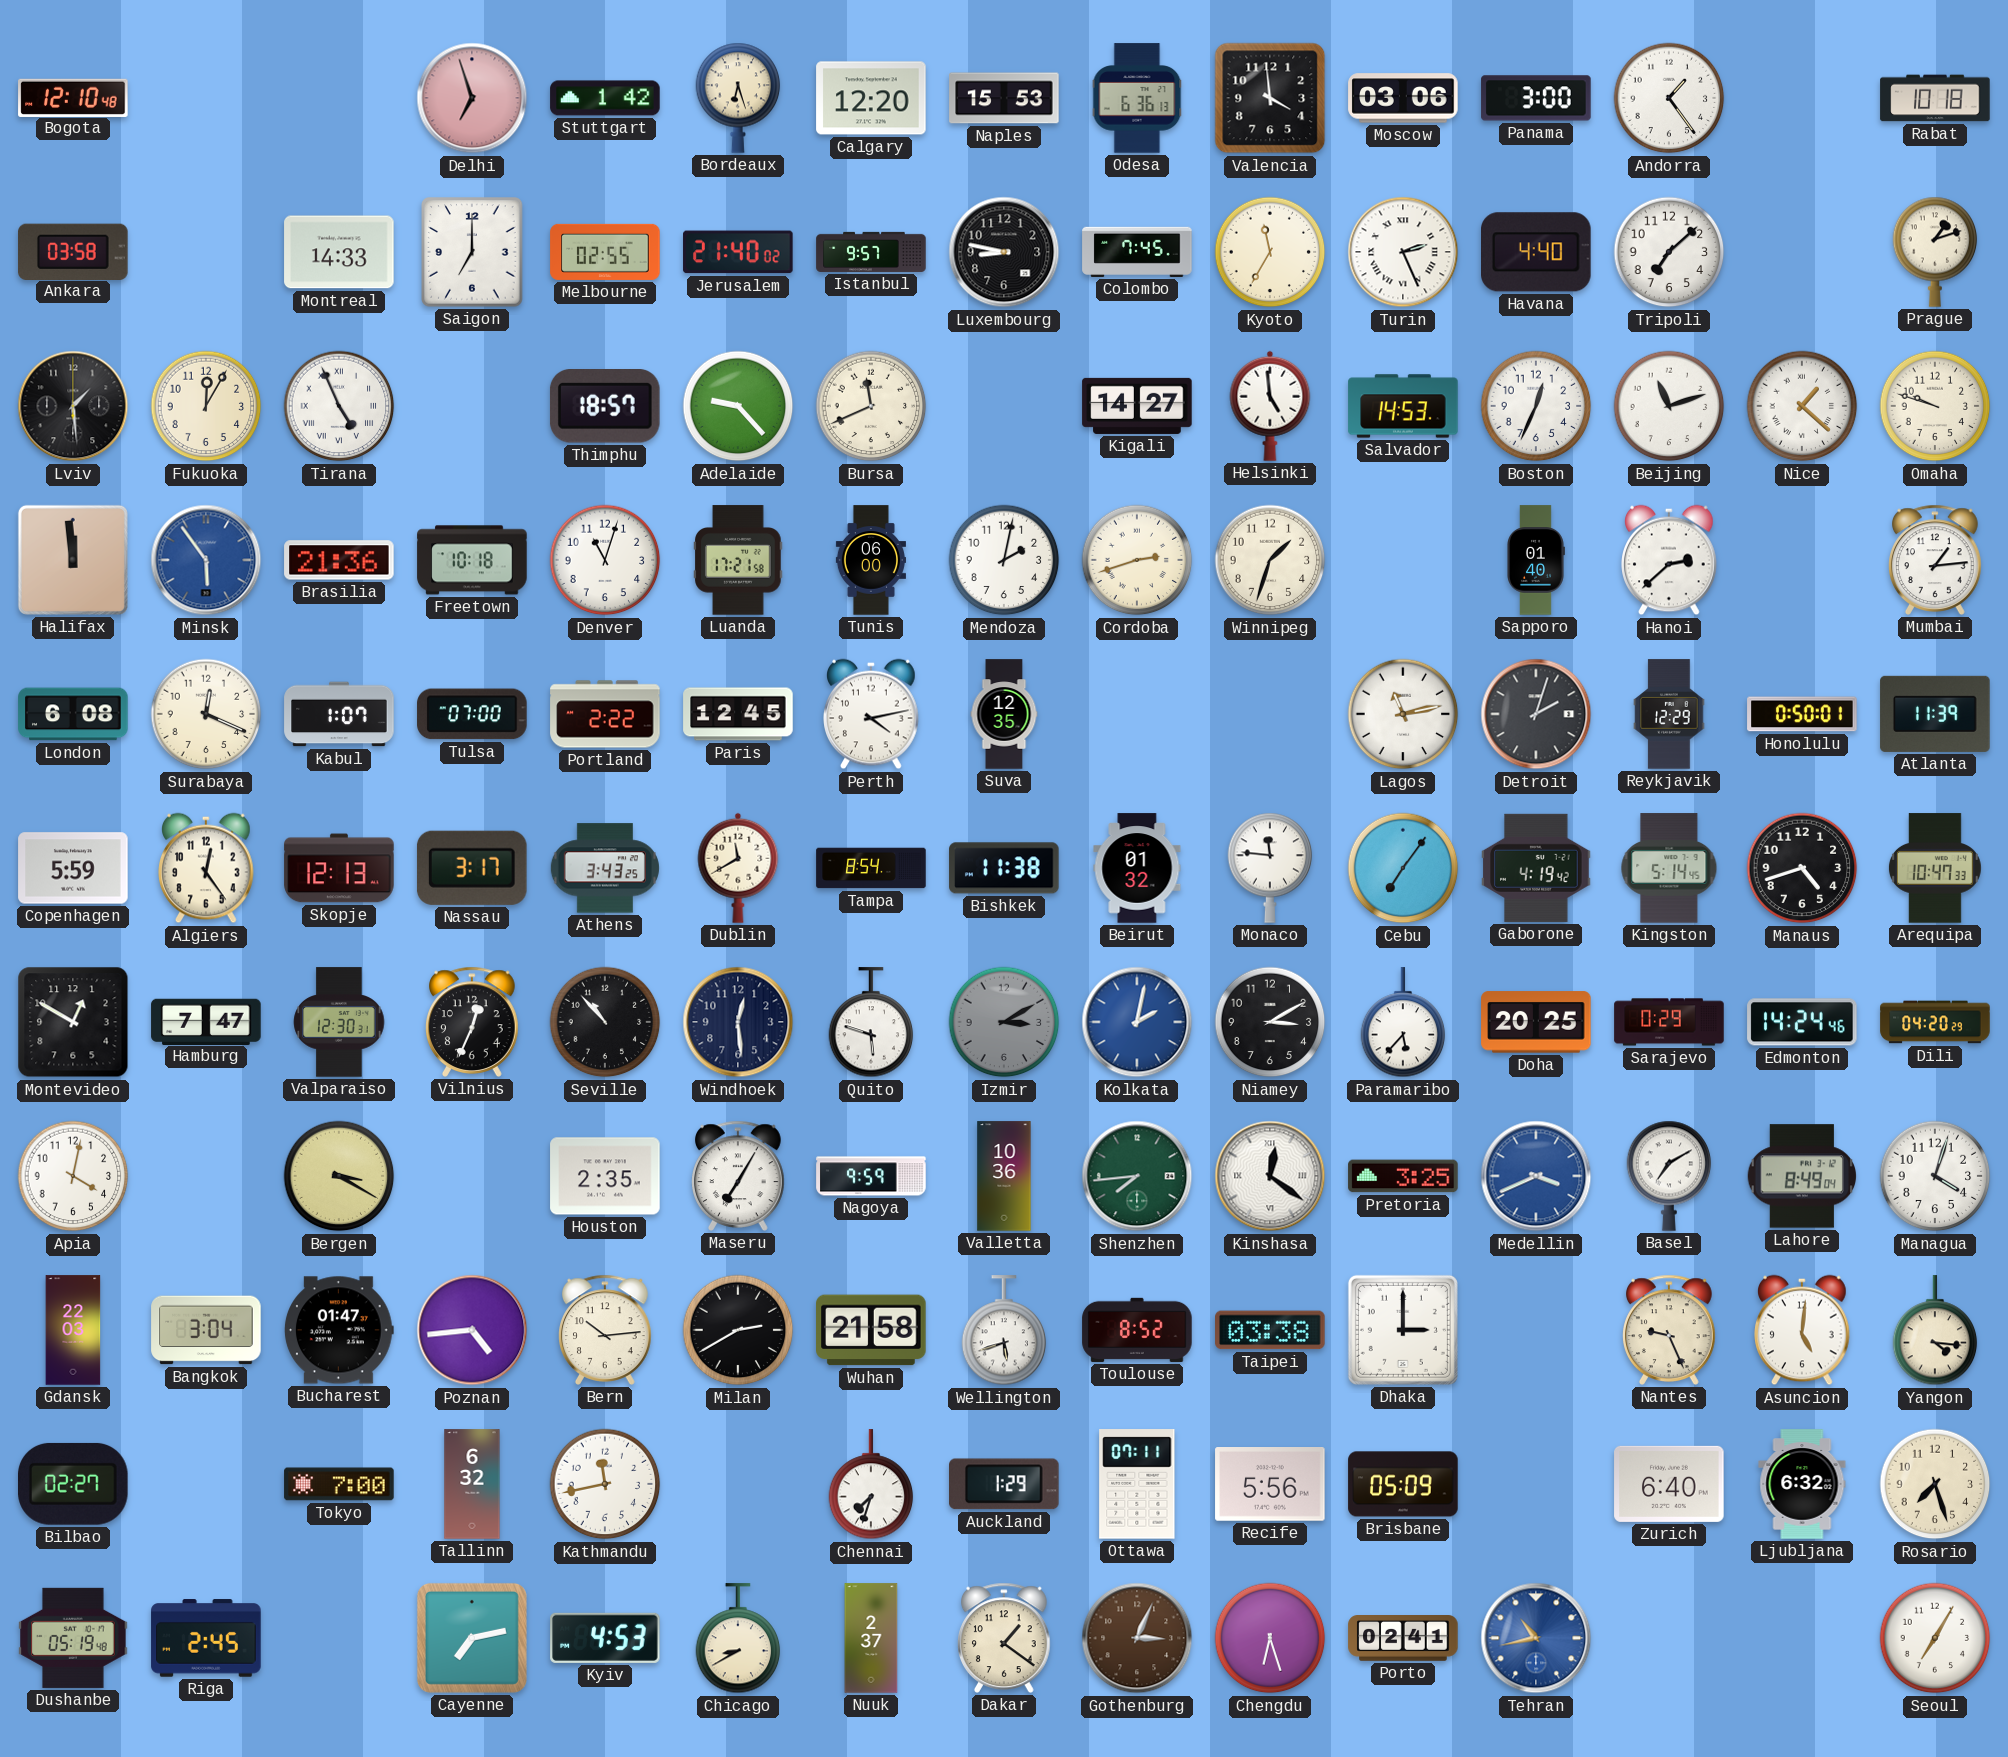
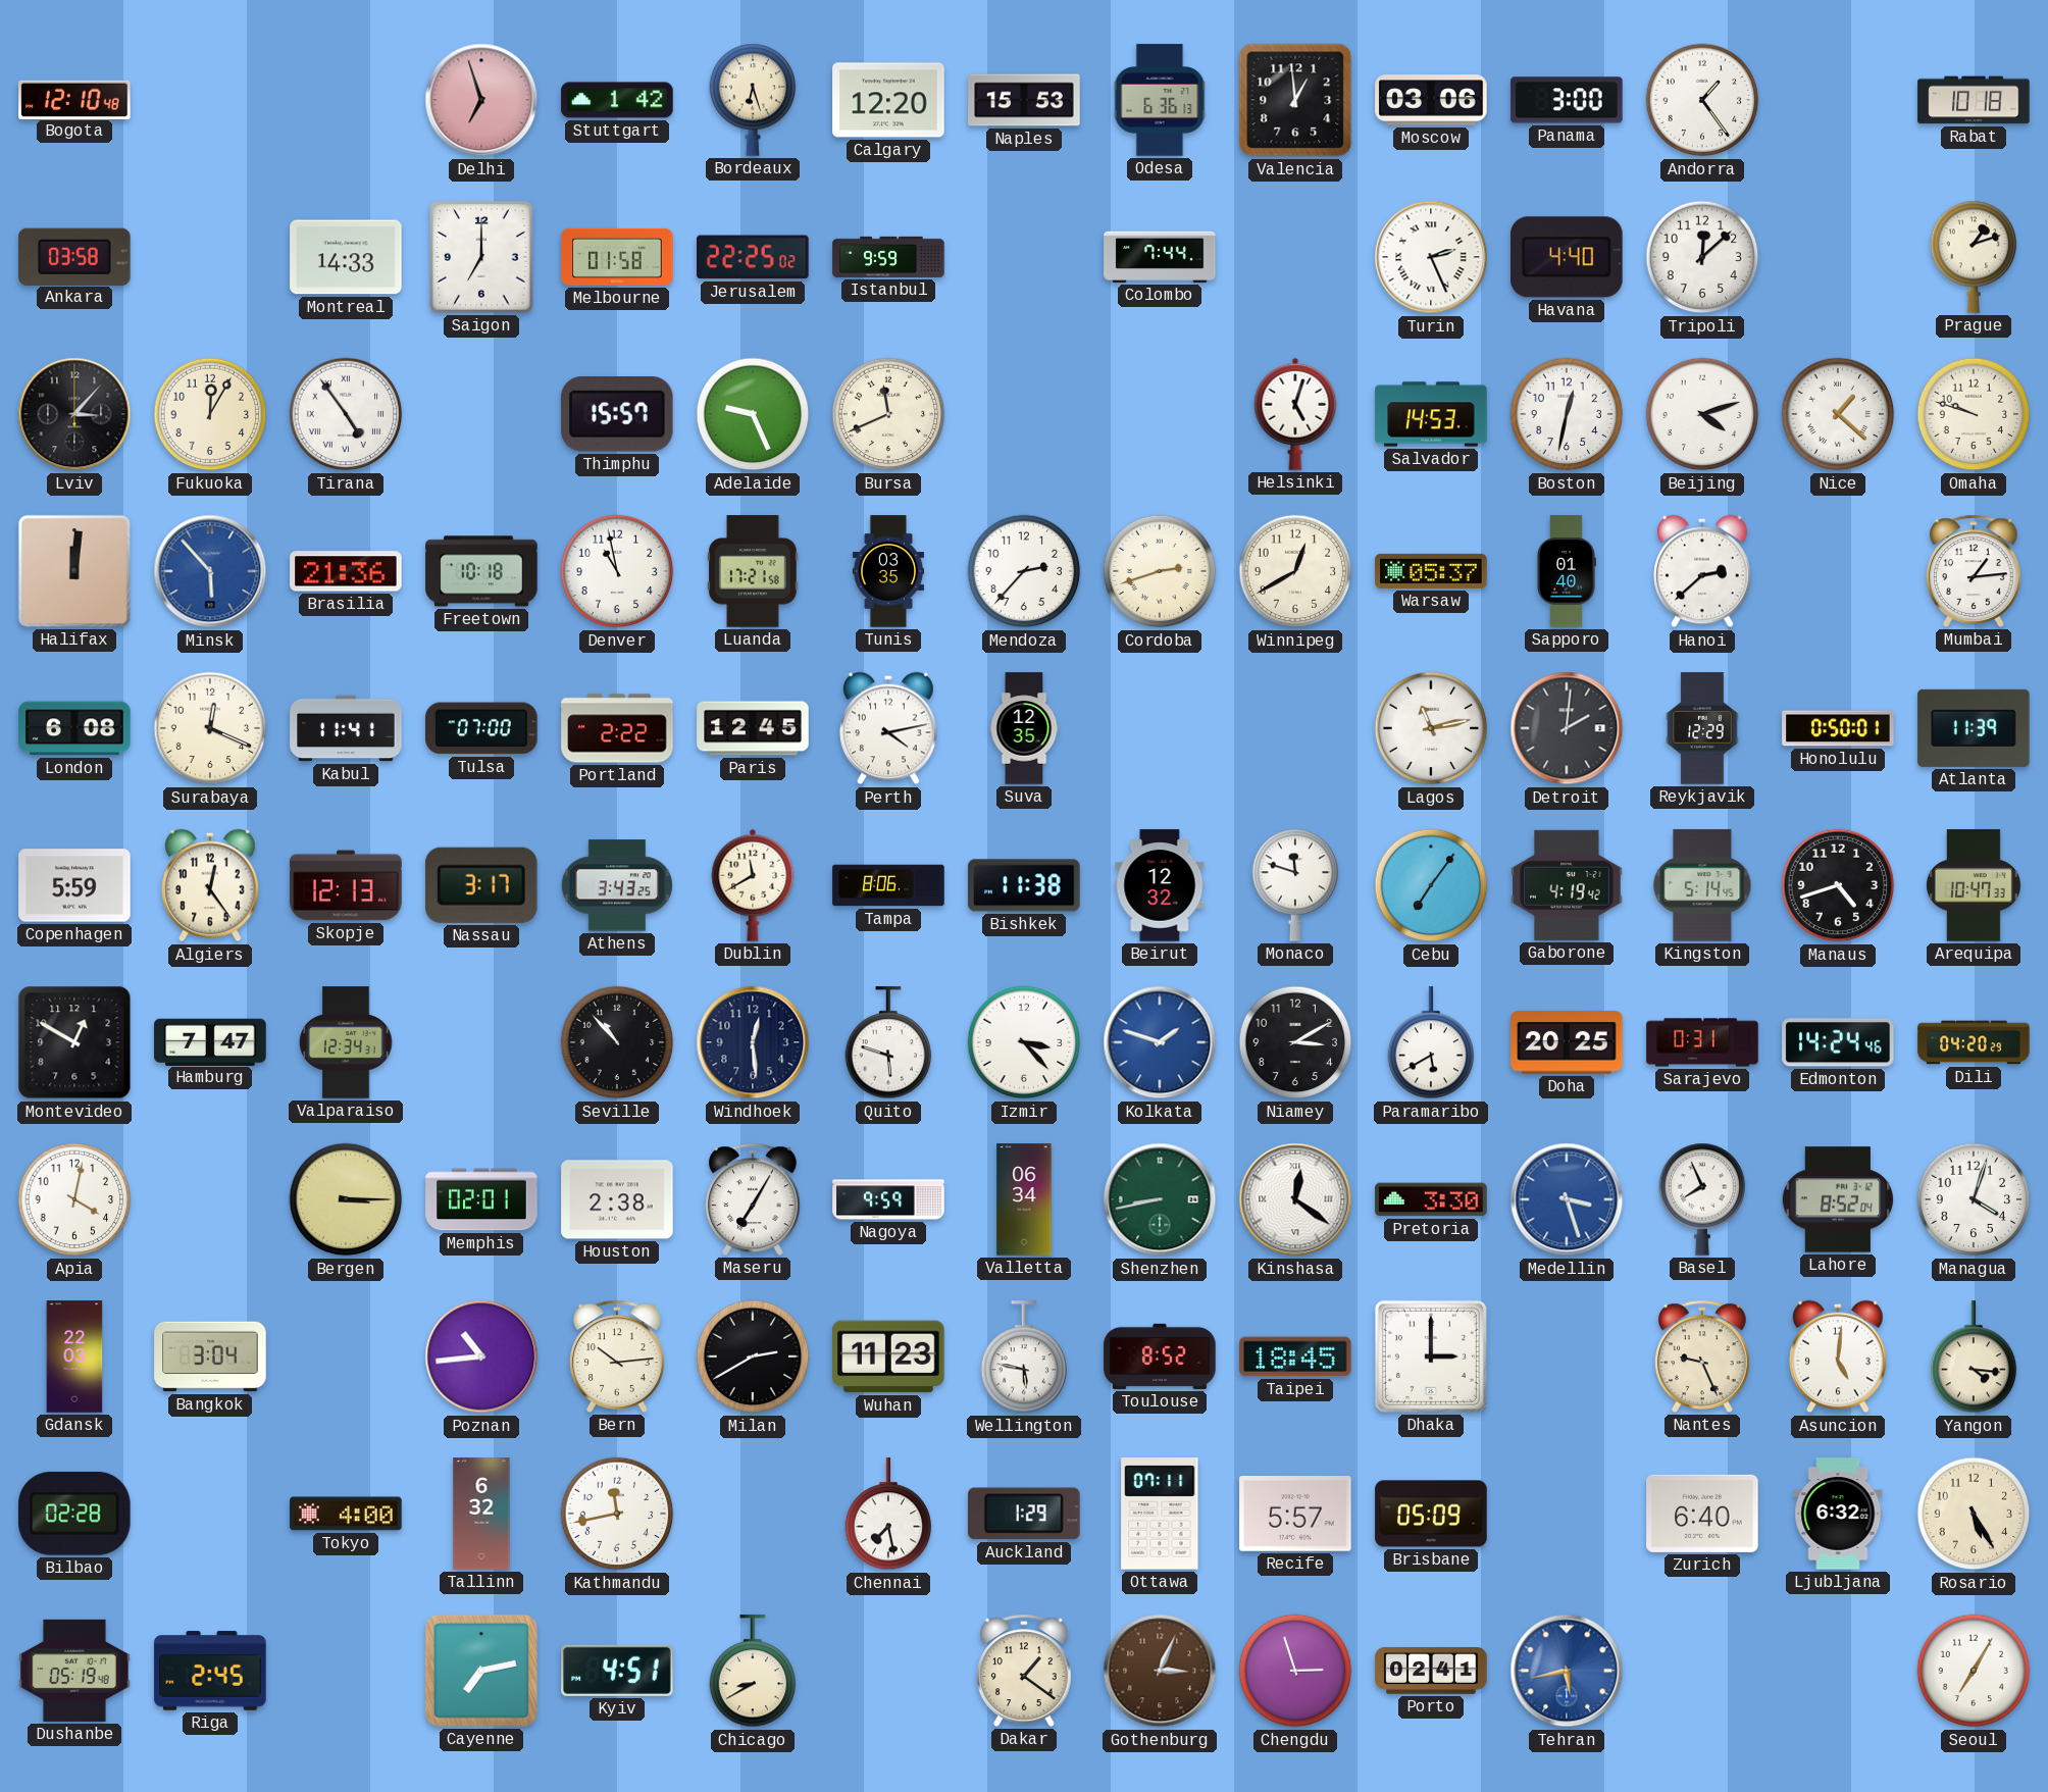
Valencia: 3:59 -> 12:59
Melbourne: 02:55 -> 01:58
Jerusalem: 21:40 -> 22:25
Istanbul: 9:57 -> 9:59
Luxembourg: 8:47 -> none
Colombo: 7:45 -> 7:44
Kyoto: 11:35 -> none
Tripoli: 7:08 -> 12:08
Lviv: 1:29 -> 3:07
Tirana: 4:56 -> 4:54
Thimphu: 18:57 -> 15:57
Adelaide: 9:23 -> 9:26
Kigali: 14:27 -> none
Helsinki: 4:59 -> 5:03
Boston: 12:34 -> 12:32
Beijing: 11:12 -> 4:12
Halifax: 11:59 -> 12:01
Minsk: 5:54 -> 5:53
Denver: 11:03 -> 10:58
Tunis: 06:00 -> 03:35
Mendoza: 2:02 -> 2:37
Winnipeg: 1:33 -> 12:40
Warsaw: none -> 05:37
Kabul: 1:07 -> 11:41
Detroit: 2:03 -> 2:01
Tampa: 8:54 -> 8:06
Beirut: 01:32 -> 12:32
Monaco: 11:46 -> 11:48
Valparaiso: 12:30 -> 12:34
Vilnius: 12:34 -> none
Izmir: 3:10 -> 3:23
Izmir dial: grey -> white
Kolkata: 2:02 -> 1:48
Paramaribo: 5:37 -> 5:40
Sarajevo: 0:29 -> 0:31
Bergen: 3:20 -> 3:15
Memphis: none -> 02:01
Houston: 2:35 -> 2:38
Valletta: 10:36 -> 06:34
Shenzhen: 7:44 -> 8:43
Pretoria: 3:25 -> 3:30
Medellin: 3:41 -> 3:27
Basel: 7:10 -> 7:56
Lahore: 8:49 -> 8:52
Bucharest: 01:47 -> none
Poznan: 4:44 -> 10:44
Wuhan: 21:58 -> 11:23
Wellington: 5:42 -> 5:47
Taipei: 03:38 -> 18:45
Bilbao: 02:27 -> 02:28
Tokyo: 7:00 -> 4:00
Chennai: 7:33 -> 7:28
Recife: 5:56 -> 5:57
Rosario: 7:27 -> 5:25
Kyiv: 4:53 -> 4:51
Nuuk: 2:37 -> none
Chengdu: 6:27 -> 2:57
Tehran: 10:43 -> 5:43
